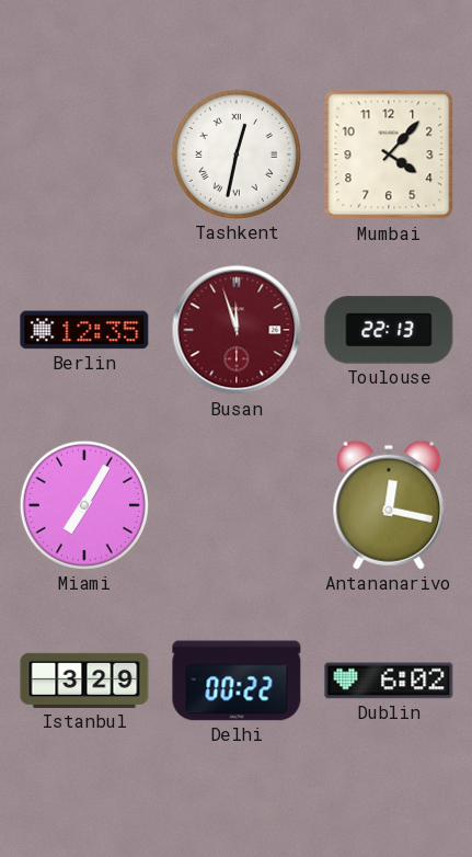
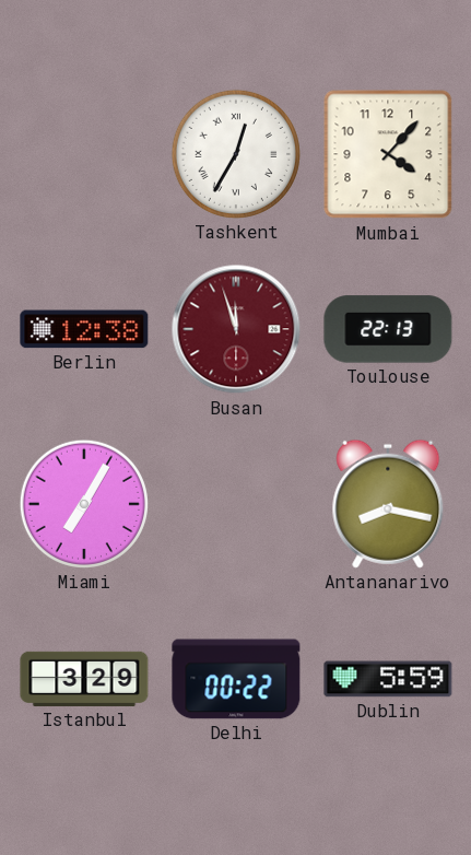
Tashkent: 12:32 -> 12:35
Berlin: 12:35 -> 12:38
Antananarivo: 12:17 -> 8:17
Dublin: 6:02 -> 5:59
